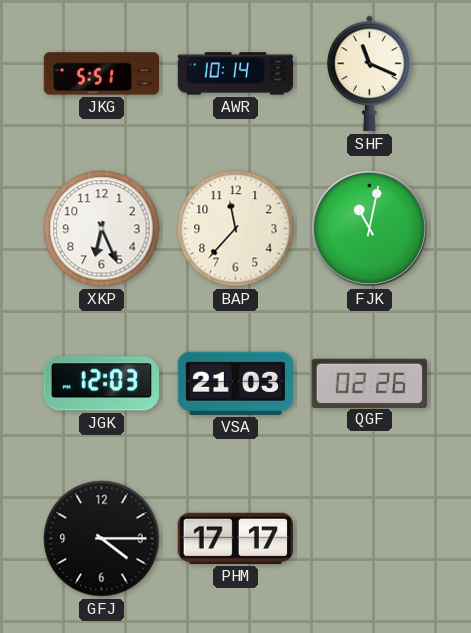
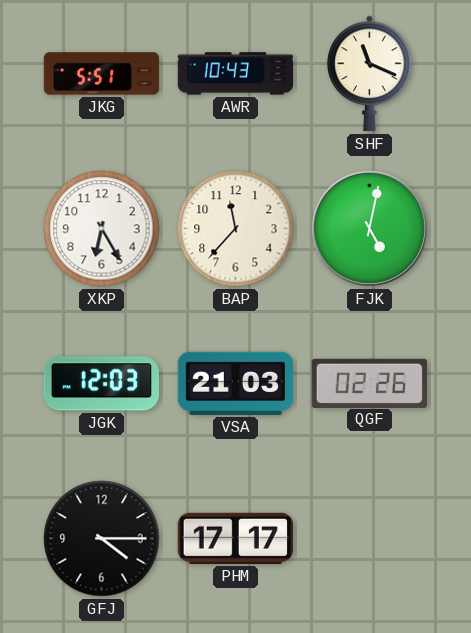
AWR: 10:14 -> 10:43
XKP: 6:26 -> 6:25
FJK: 11:02 -> 5:02
